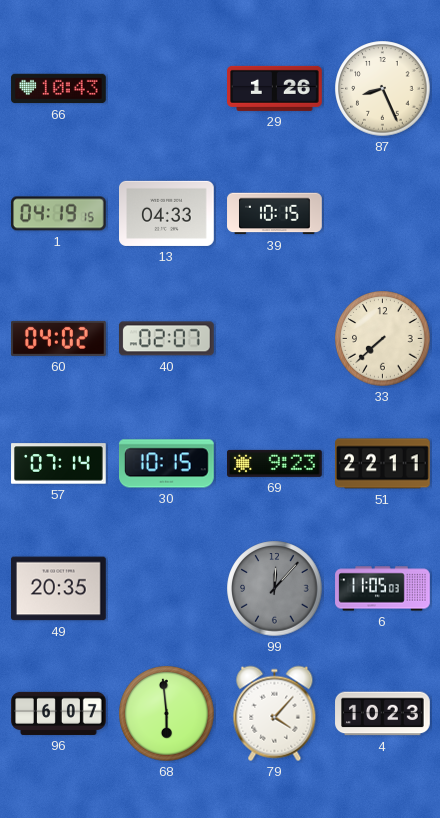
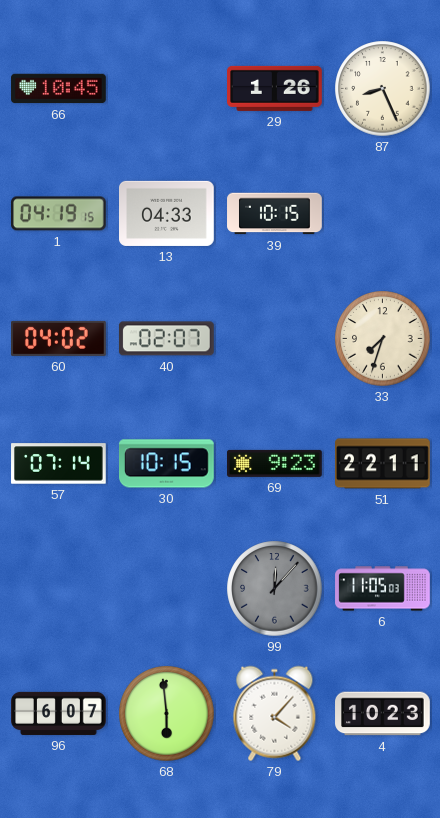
66: 10:43 -> 10:45
33: 7:38 -> 7:33
49: 20:35 -> none
